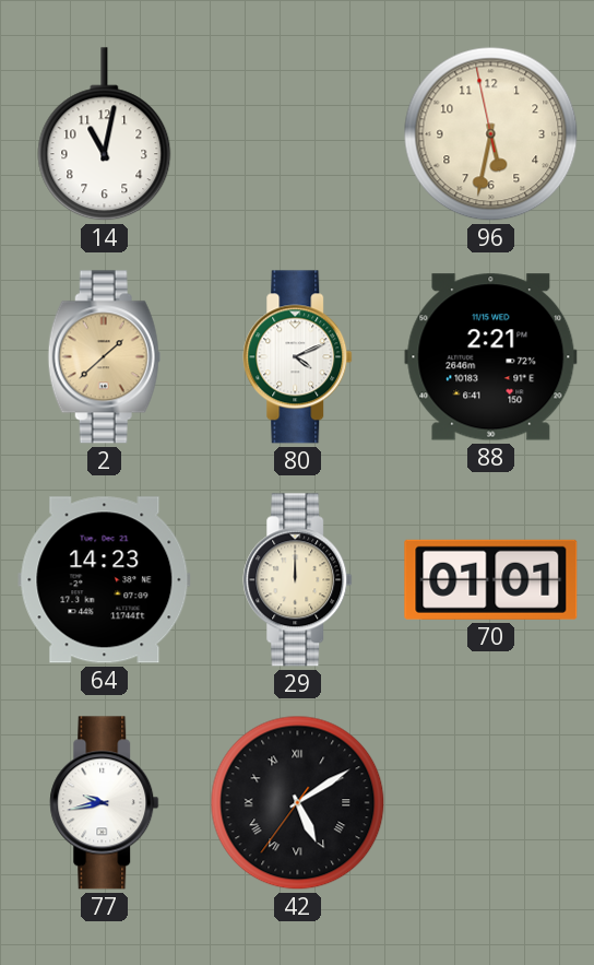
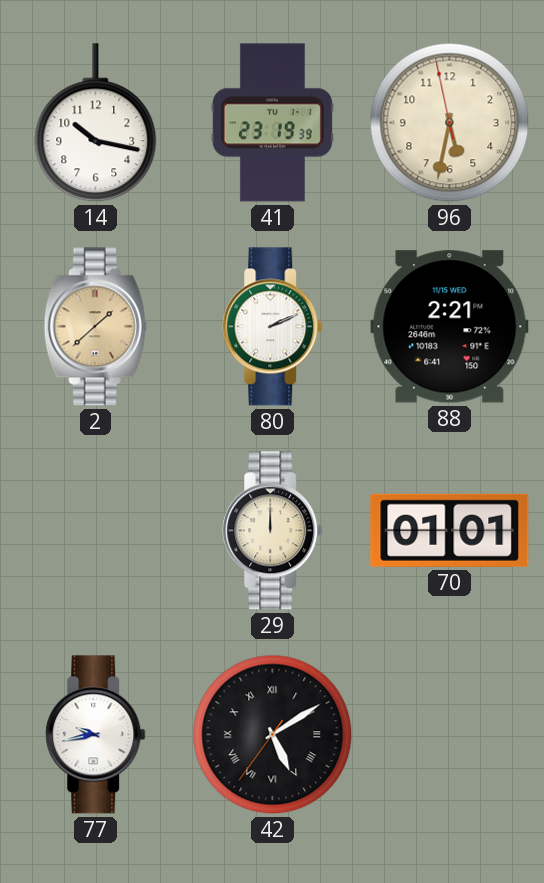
14: 11:02 -> 10:17
41: none -> 23:19
80: 4:11 -> 2:11
64: 14:23 -> none
